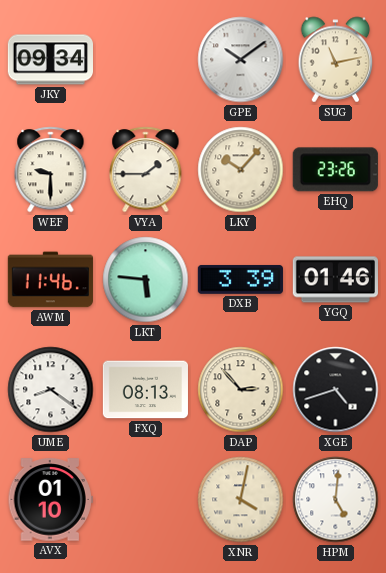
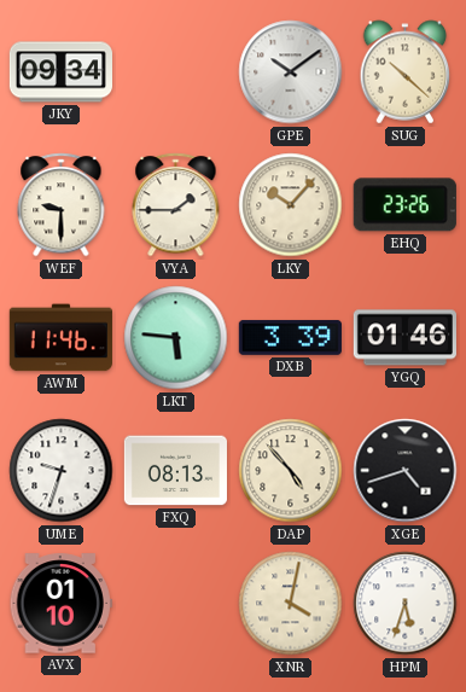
SUG: 11:13 -> 10:22
UME: 8:21 -> 9:33
DAP: 2:53 -> 4:53
HPM: 5:01 -> 5:33
